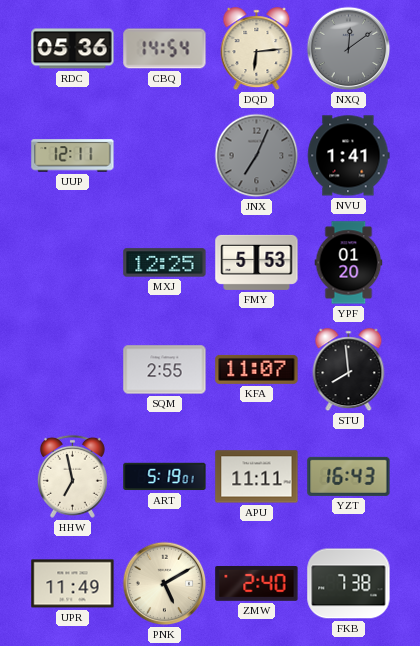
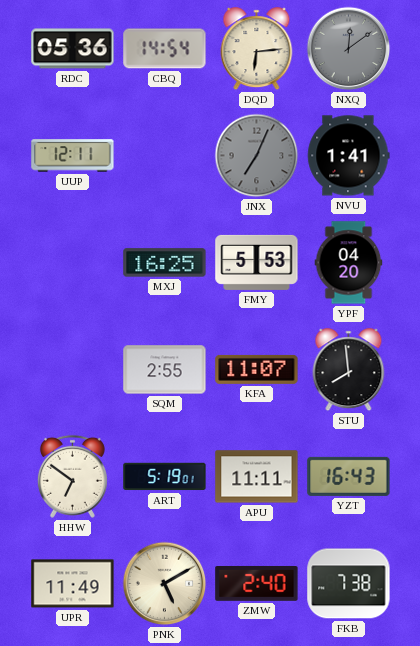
MXJ: 12:25 -> 16:25
YPF: 01:20 -> 04:20
HHW: 6:58 -> 6:51
